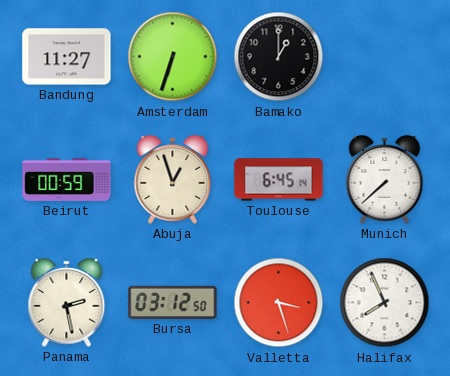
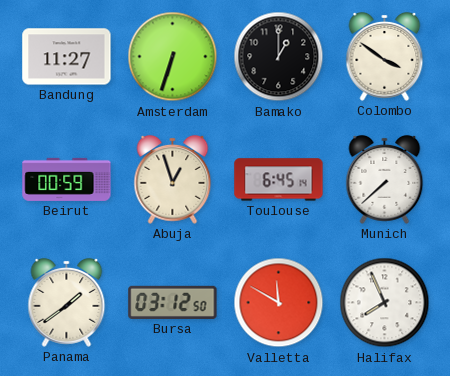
Colombo: none -> 3:51
Panama: 2:28 -> 1:39
Valletta: 3:27 -> 11:50
